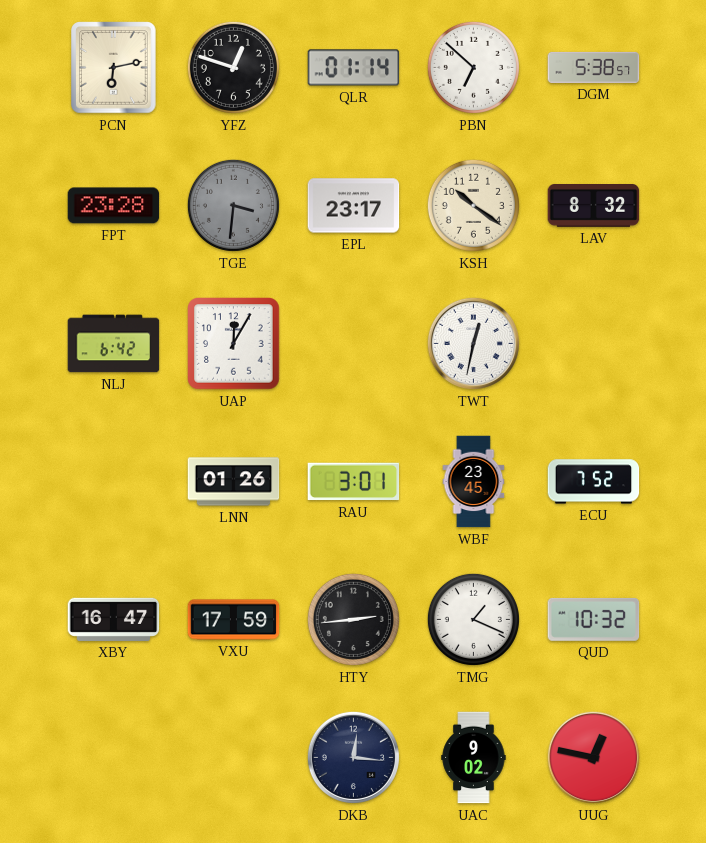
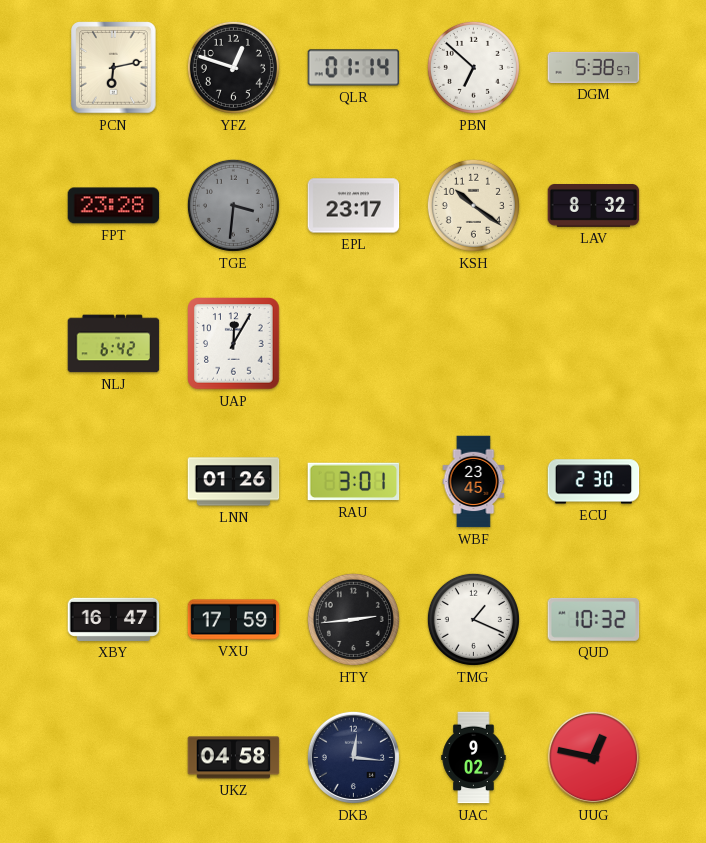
TWT: 12:32 -> none
ECU: 7:52 -> 2:30
UKZ: none -> 04:58
